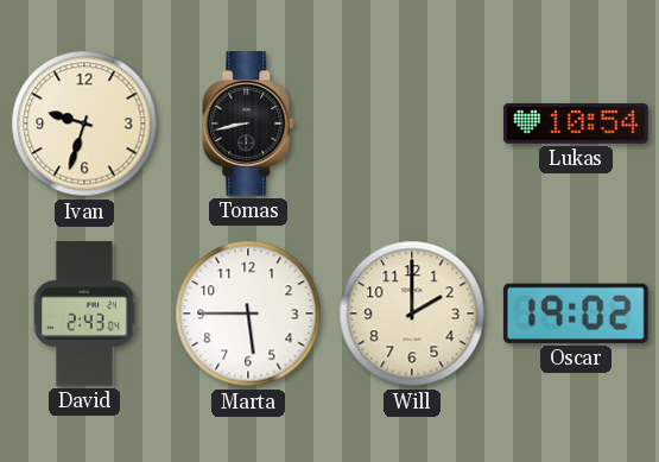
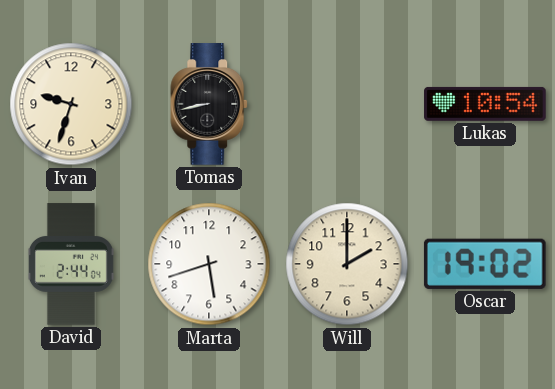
David: 2:43 -> 2:44
Marta: 5:45 -> 5:42
